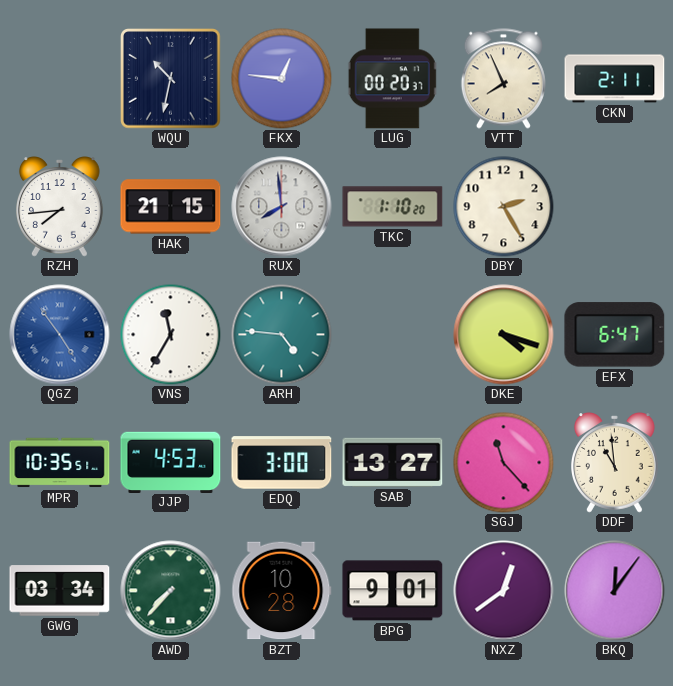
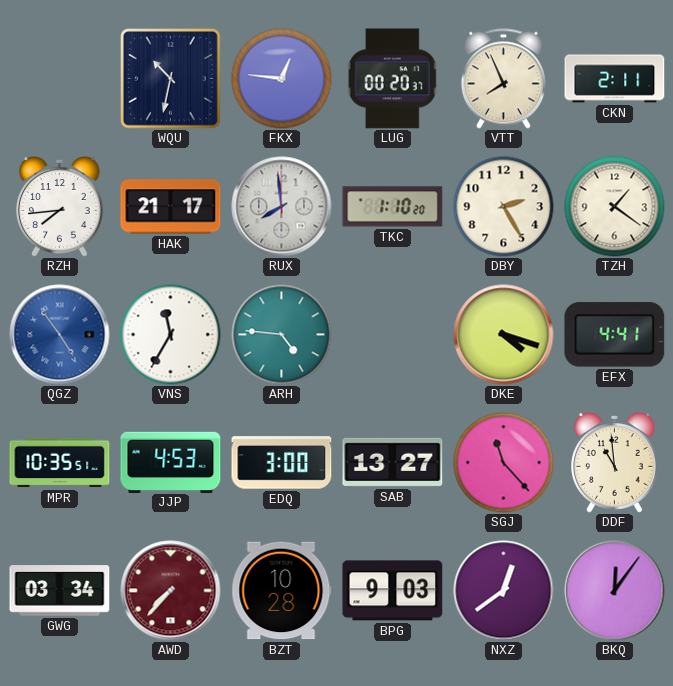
HAK: 21:15 -> 21:17
TZH: none -> 1:21
EFX: 6:47 -> 4:41
AWD dial: green -> burgundy
BPG: 9:01 -> 9:03
